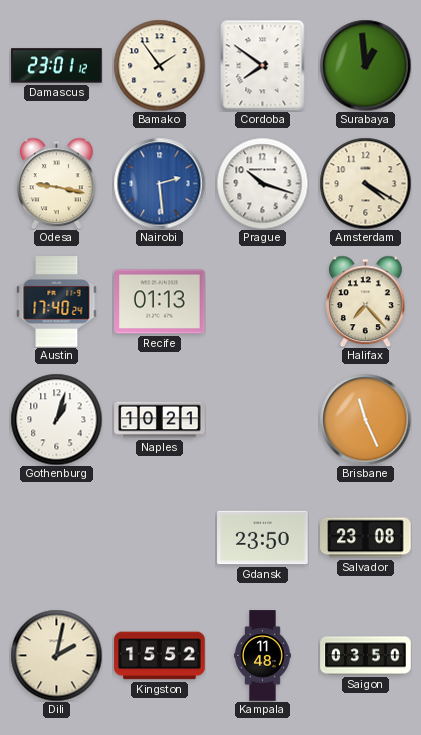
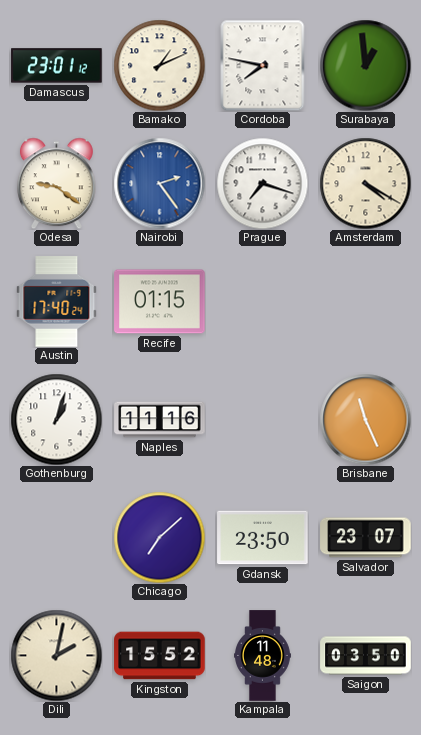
Bamako: 1:54 -> 1:11
Cordoba: 7:51 -> 7:47
Odesa: 9:17 -> 9:21
Nairobi: 2:29 -> 2:24
Prague: 10:18 -> 7:18
Recife: 01:13 -> 01:15
Halifax: 7:23 -> none
Naples: 10:21 -> 11:16
Chicago: none -> 7:08
Salvador: 23:08 -> 23:07
